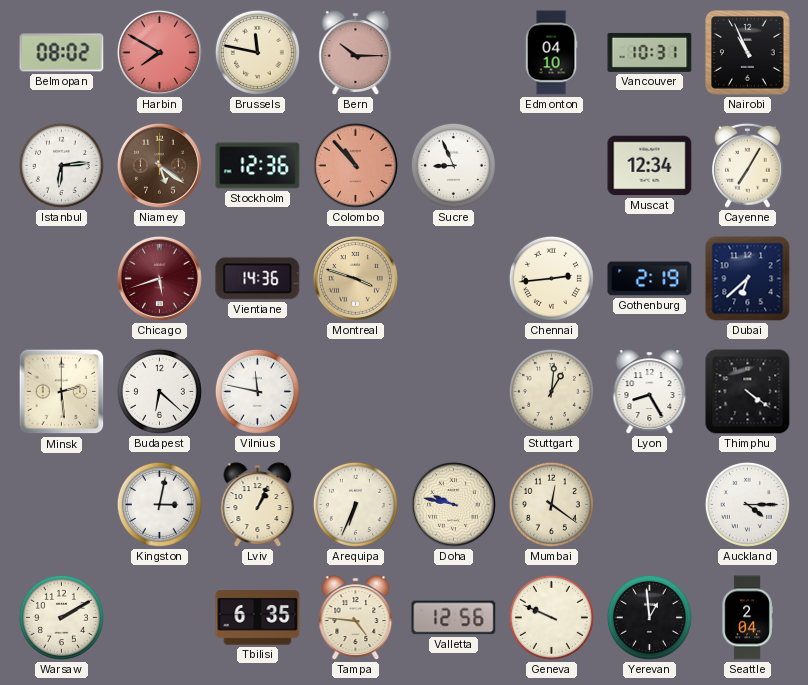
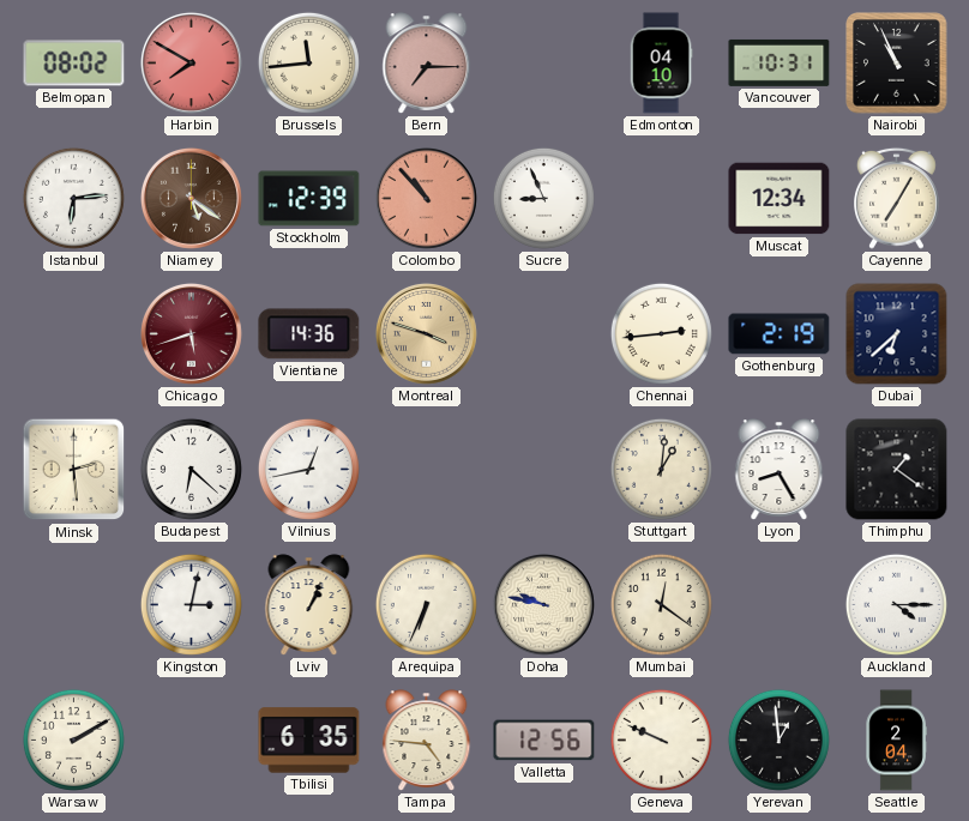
Brussels: 11:47 -> 11:44
Bern: 10:15 -> 7:15
Stockholm: 12:36 -> 12:39
Vilnius: 11:47 -> 12:43
Thimphu: 4:21 -> 1:21
